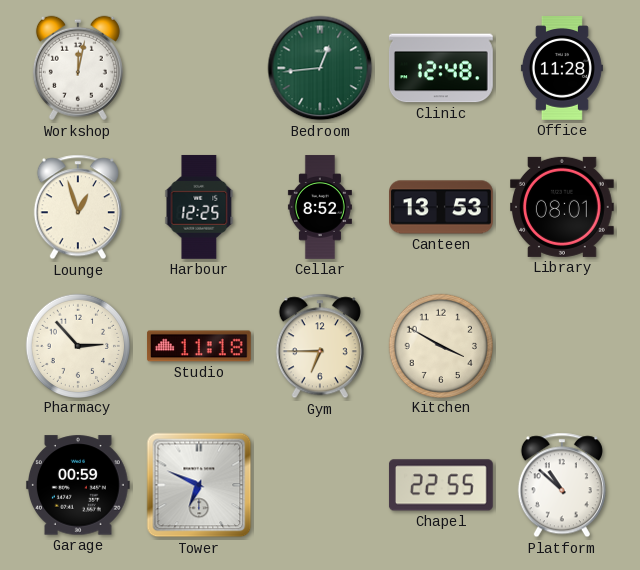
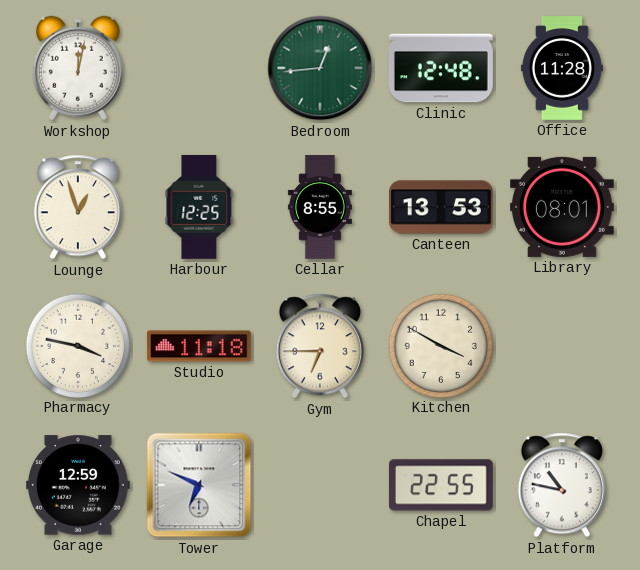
Cellar: 8:52 -> 8:55
Pharmacy: 2:53 -> 3:47
Garage: 00:59 -> 12:59
Platform: 10:52 -> 10:47
